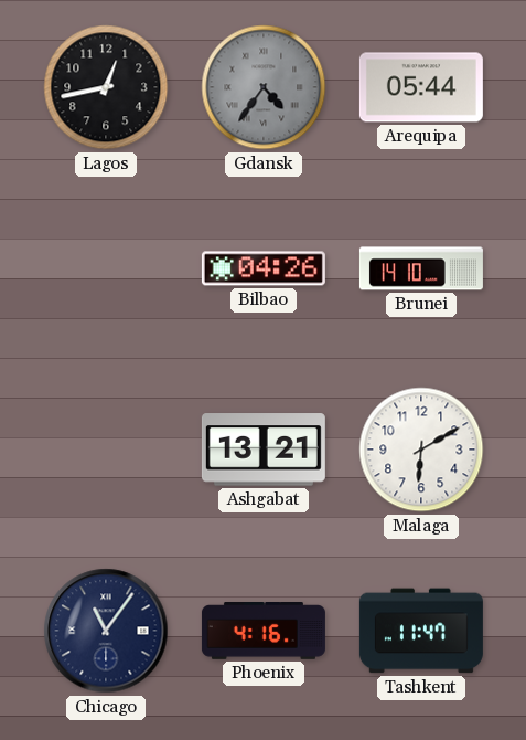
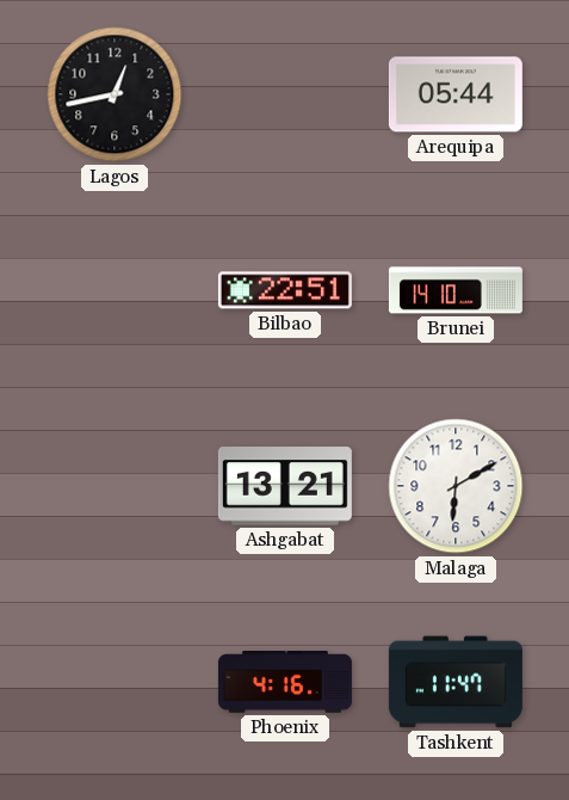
Gdansk: 4:36 -> none
Bilbao: 04:26 -> 22:51
Chicago: 11:06 -> none
